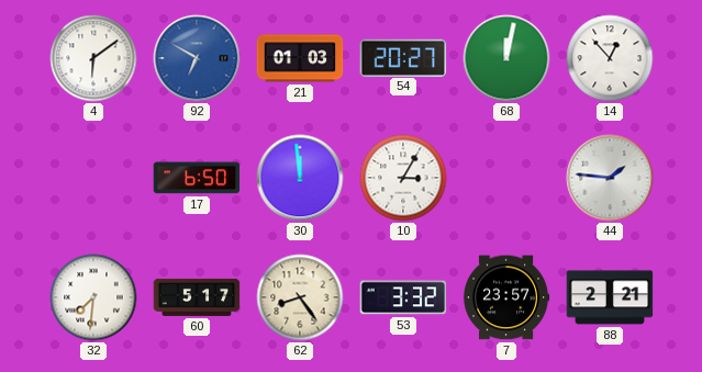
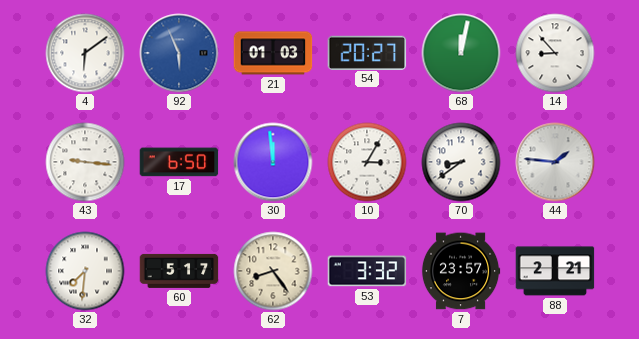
92: 6:50 -> 5:56
14: 12:53 -> 8:53
43: none -> 9:16
70: none -> 8:39
